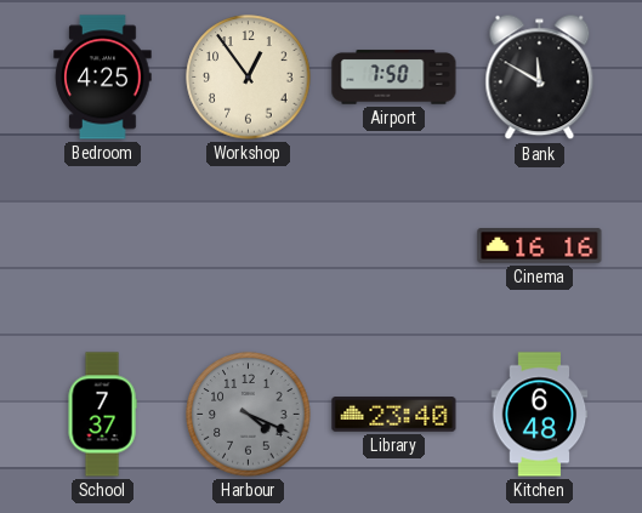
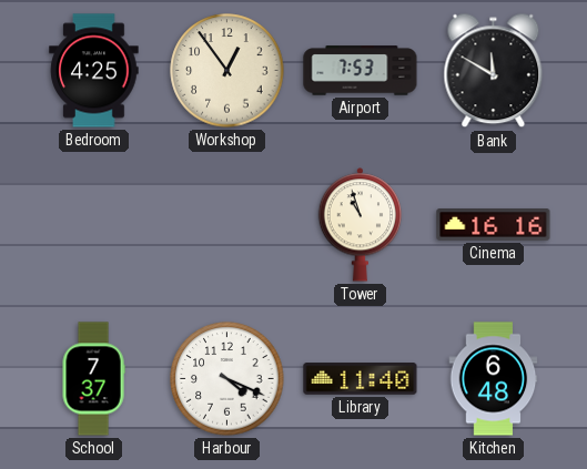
Airport: 7:50 -> 7:53
Tower: none -> 10:57
Harbour dial: grey -> white
Library: 23:40 -> 11:40
